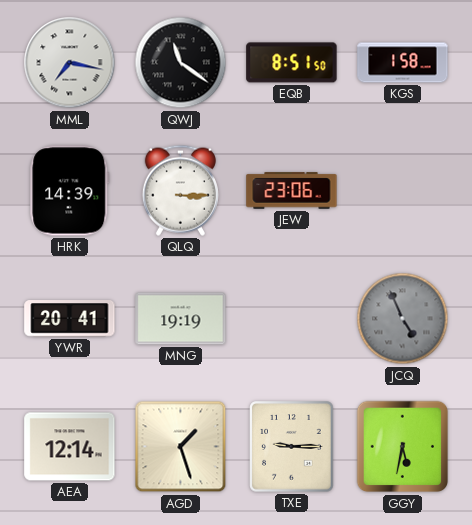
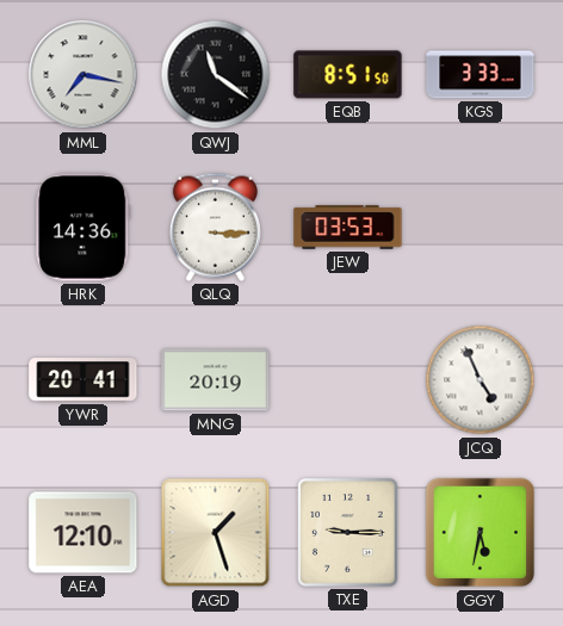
KGS: 1:58 -> 3:33
HRK: 14:39 -> 14:36
JEW: 23:06 -> 03:53
MNG: 19:19 -> 20:19
JCQ dial: grey -> white
AEA: 12:14 -> 12:10
